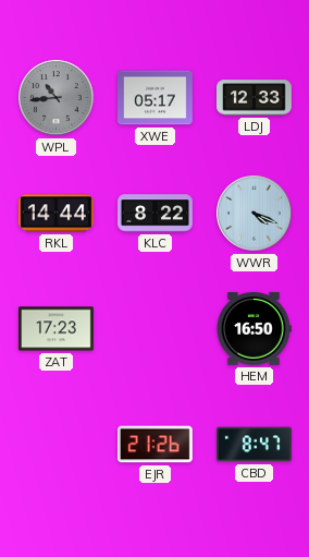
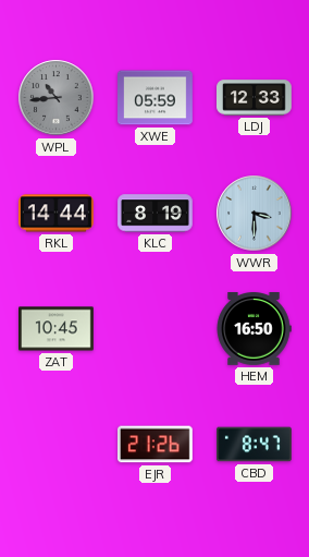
XWE: 05:17 -> 05:59
KLC: 8:22 -> 8:19
WWR: 4:19 -> 3:30
ZAT: 17:23 -> 10:45
